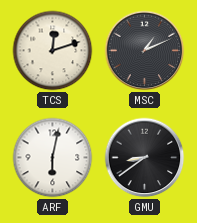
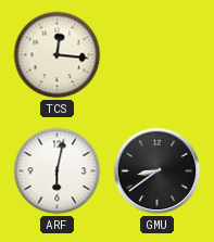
TCS: 12:12 -> 12:16
MSC: 1:11 -> none
